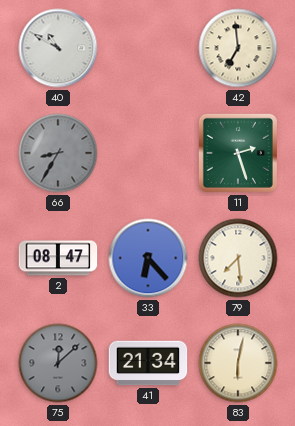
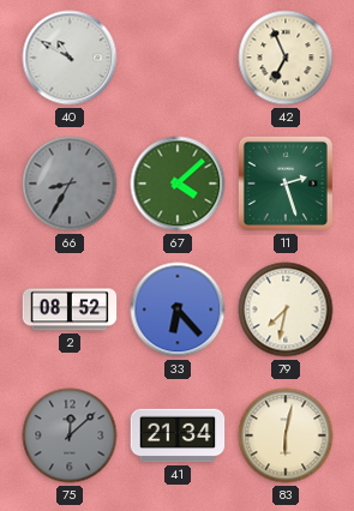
42: 6:59 -> 6:56
67: none -> 4:08
2: 08:47 -> 08:52
79: 7:29 -> 7:32
